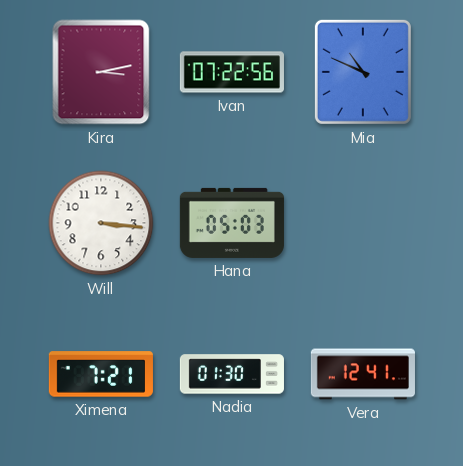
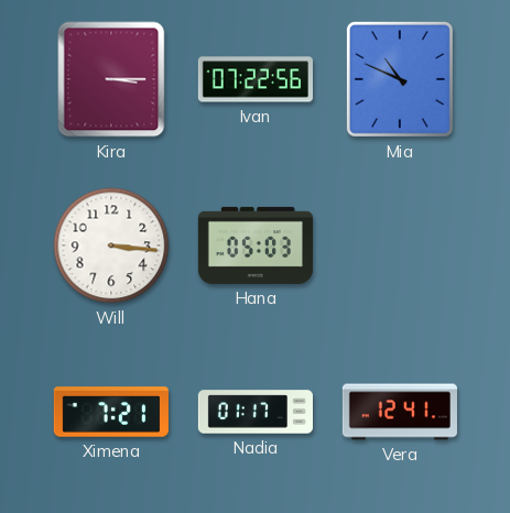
Kira: 3:13 -> 3:15
Nadia: 01:30 -> 01:17
